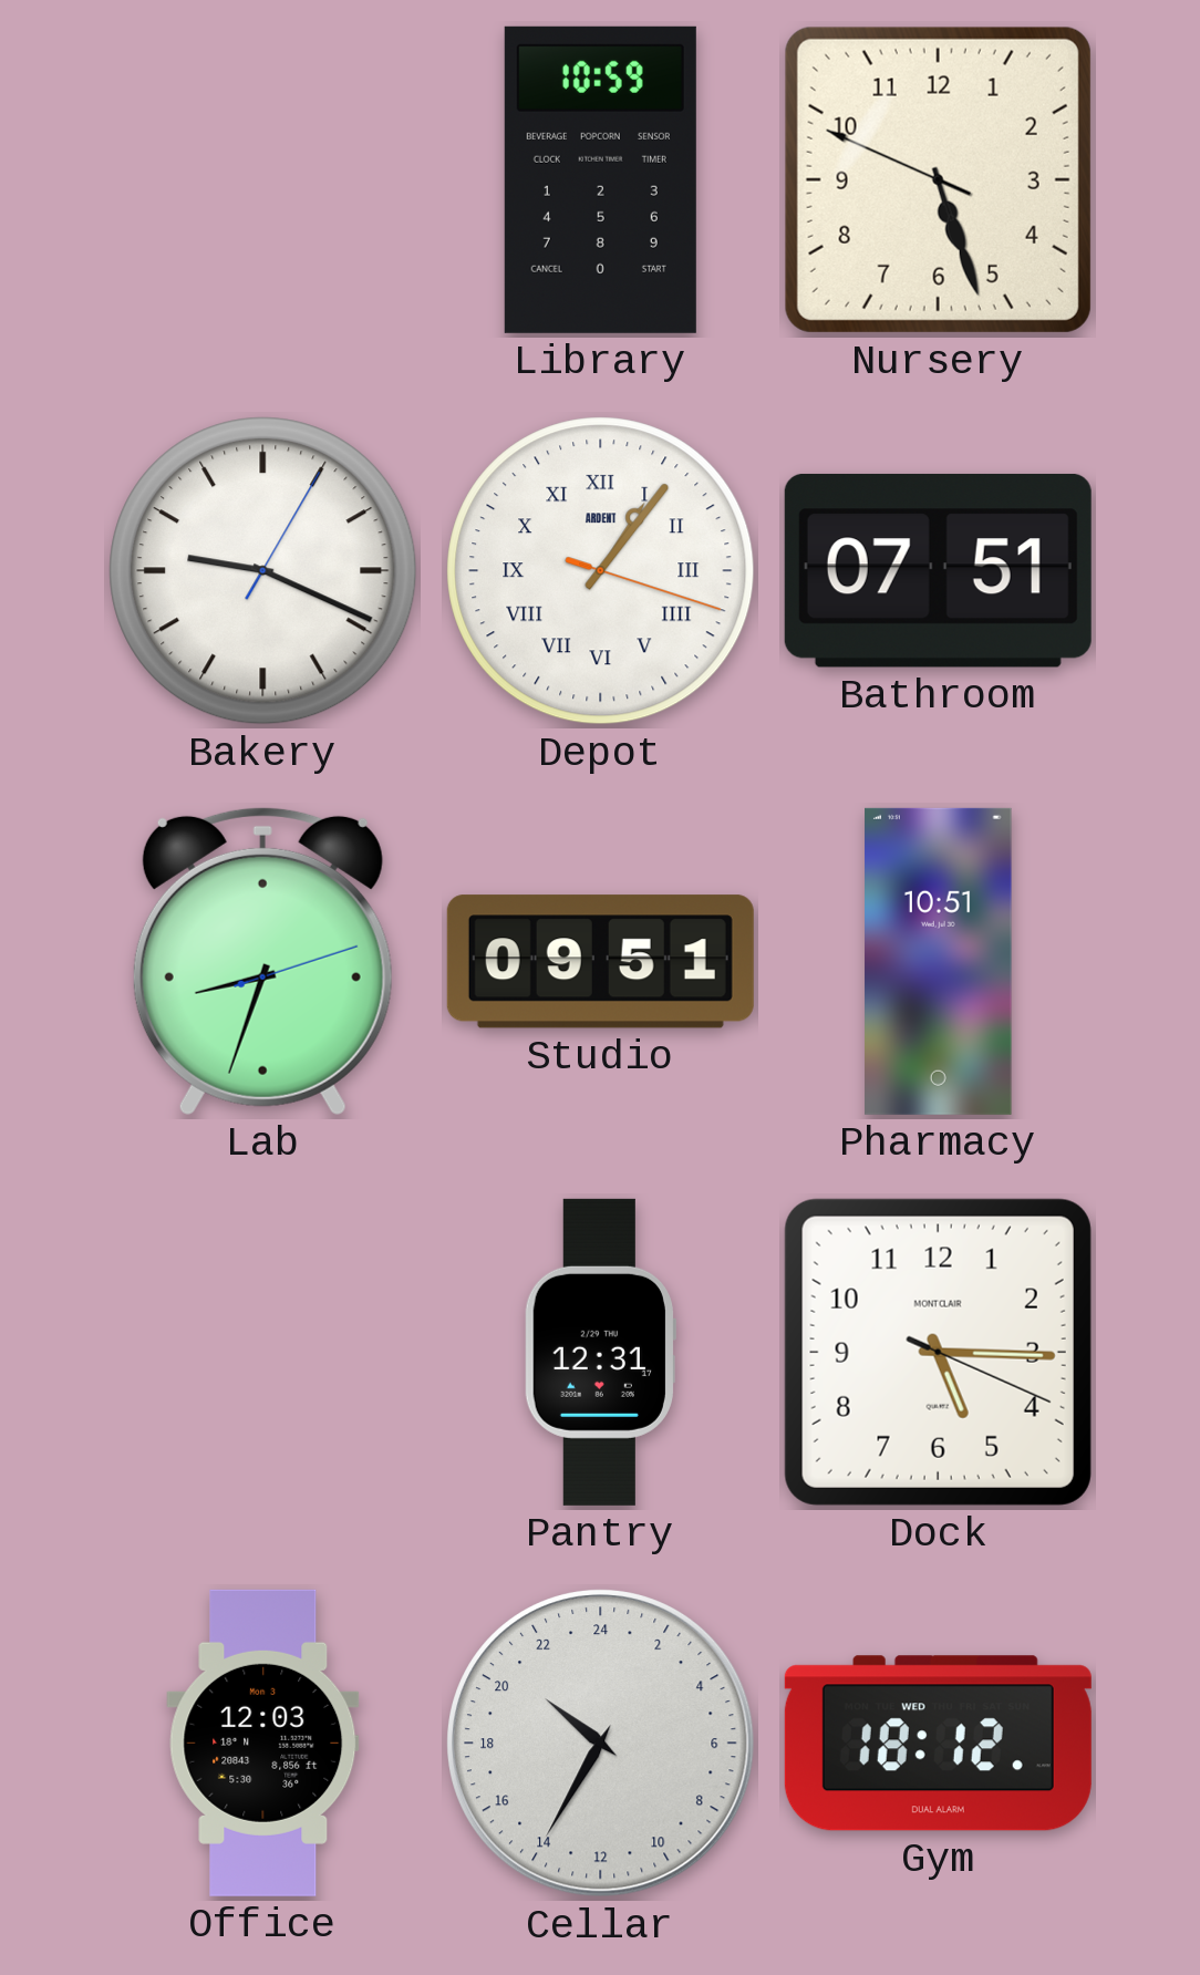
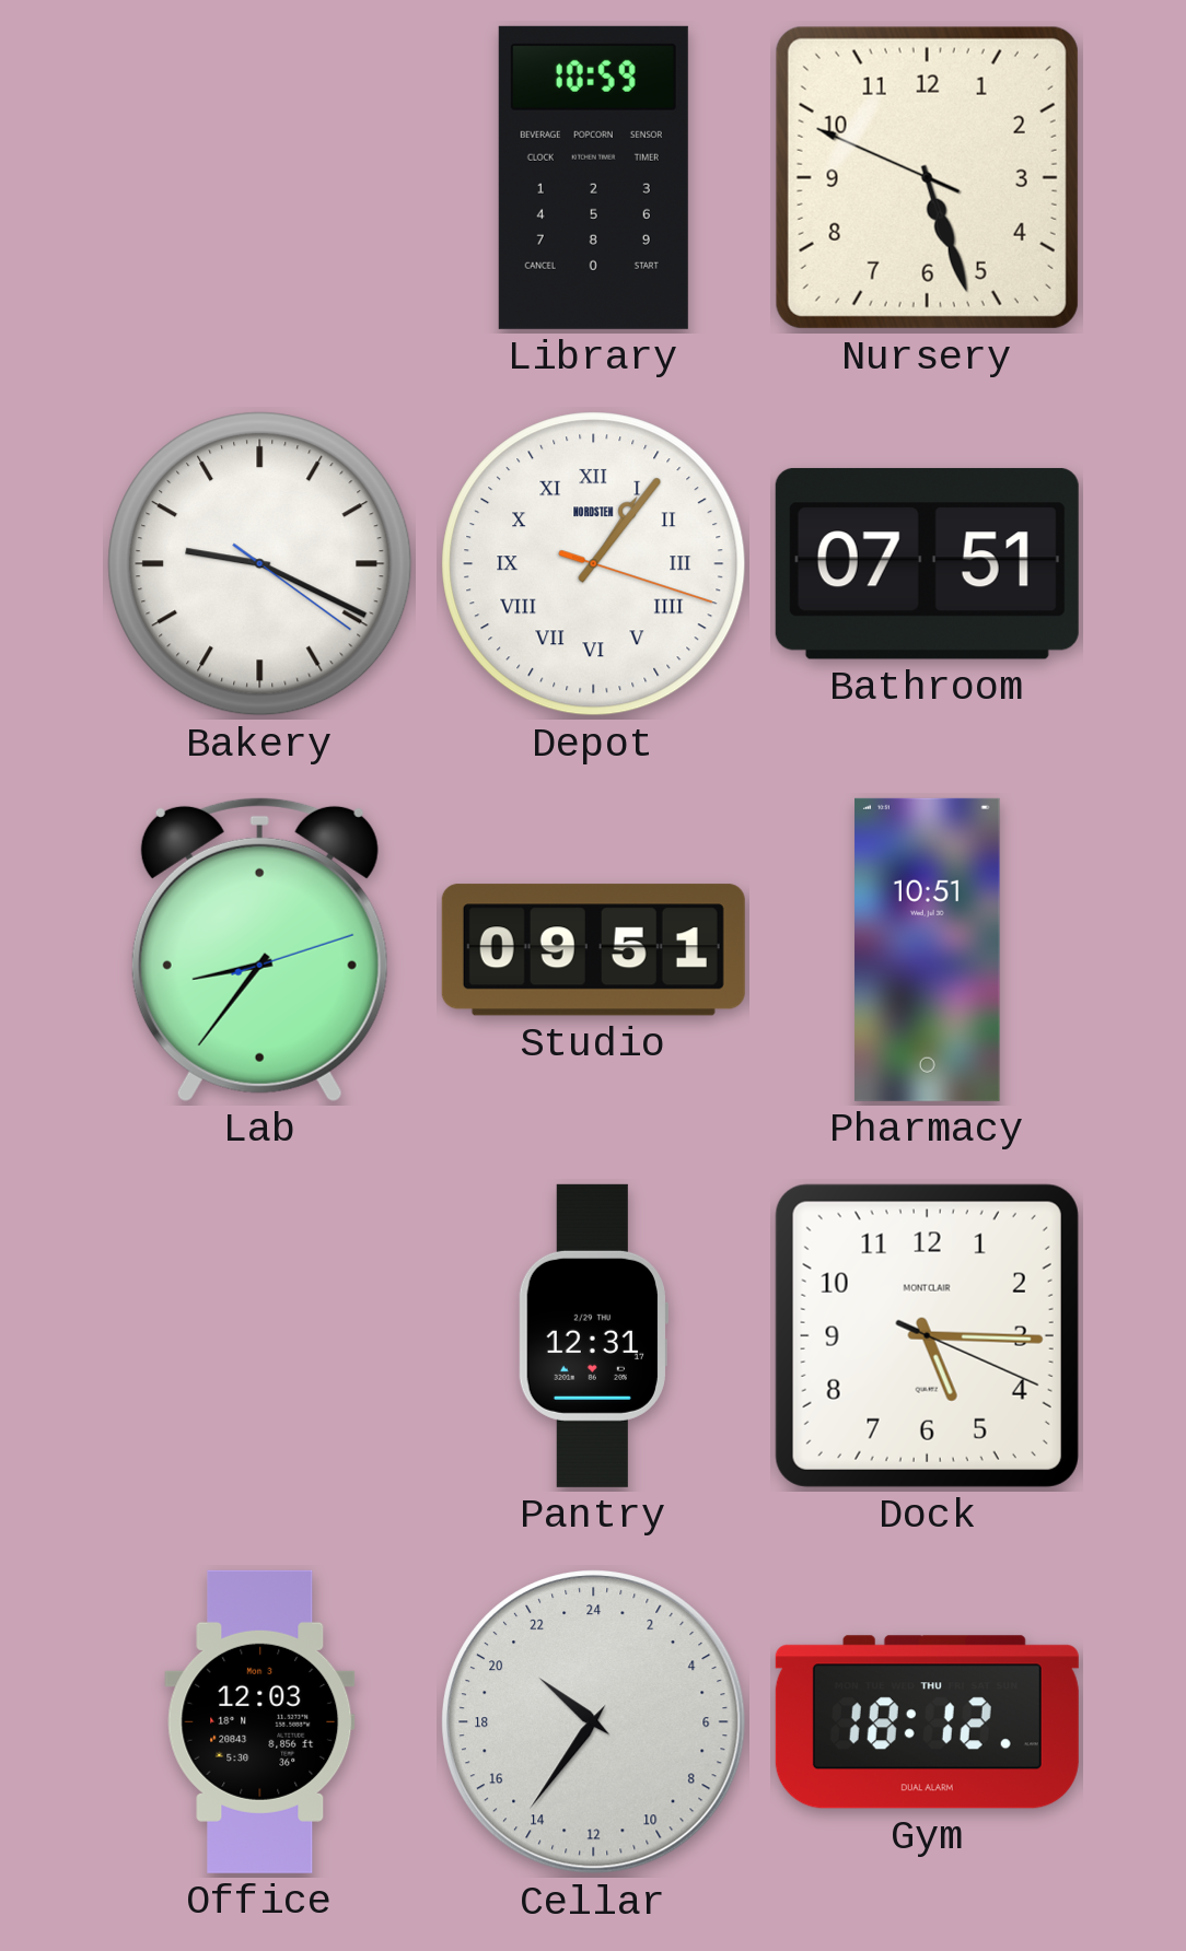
Bakery: 9:19:05 -> 9:19:21
Depot brand: ARDENT -> NORDSTEN
Lab: 8:33 -> 8:36
Cellar: 20:35 -> 20:36
Gym date: WED -> THU
